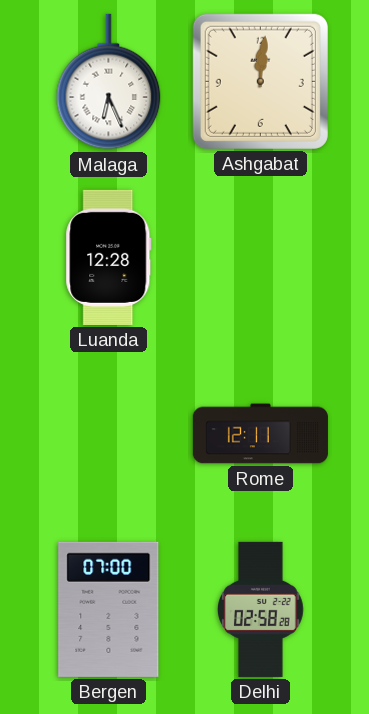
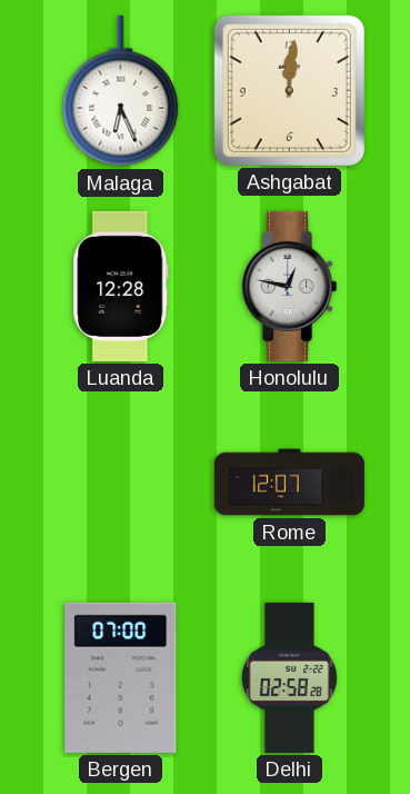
Honolulu: none -> 12:47
Rome: 12:11 -> 12:07
